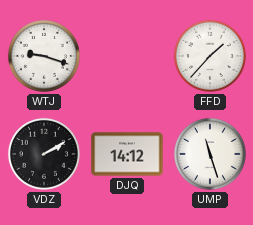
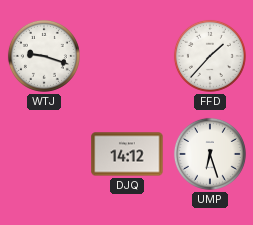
VDZ: 2:10 -> none
UMP: 11:27 -> 6:27
